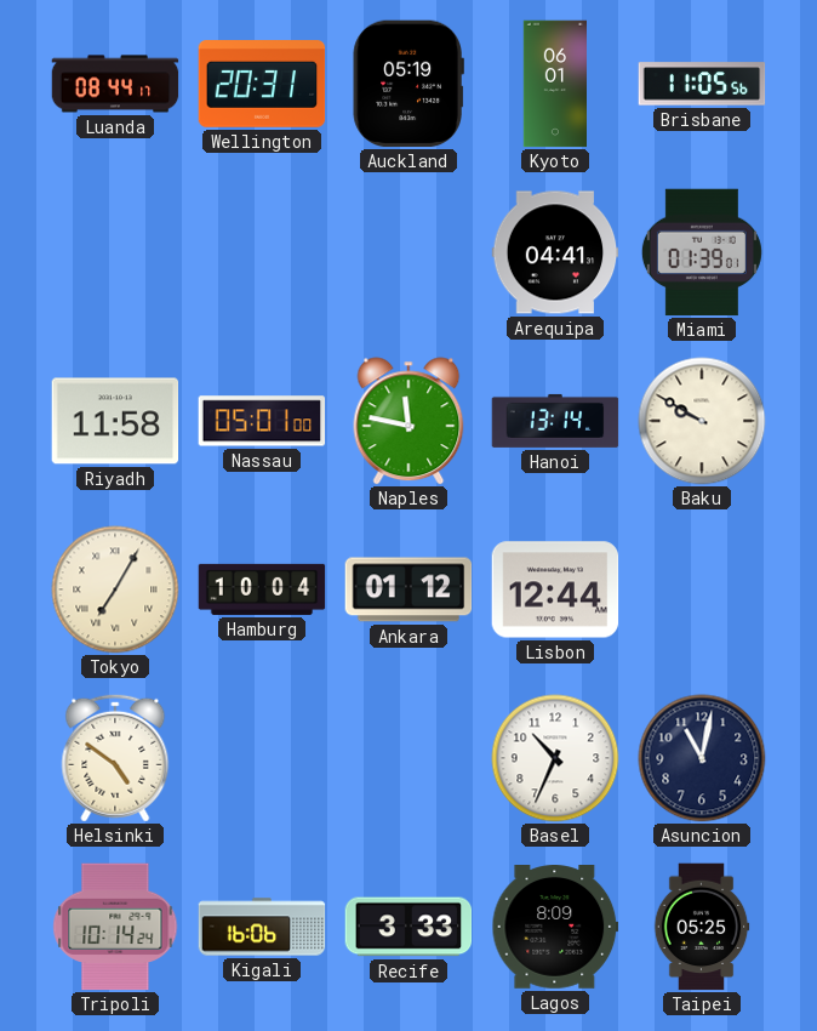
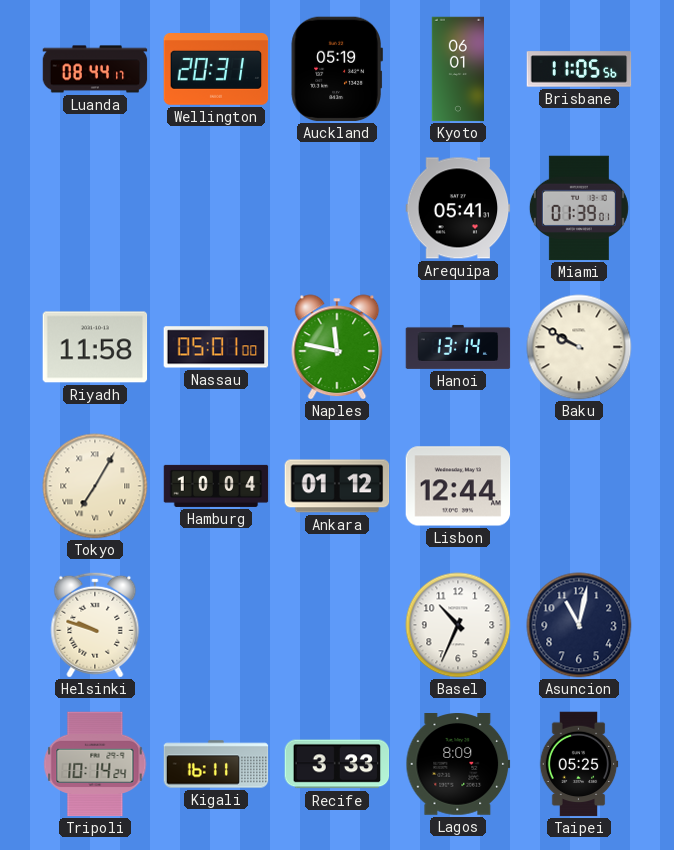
Arequipa: 04:41 -> 05:41
Helsinki: 4:51 -> 9:48
Kigali: 16:06 -> 16:11
